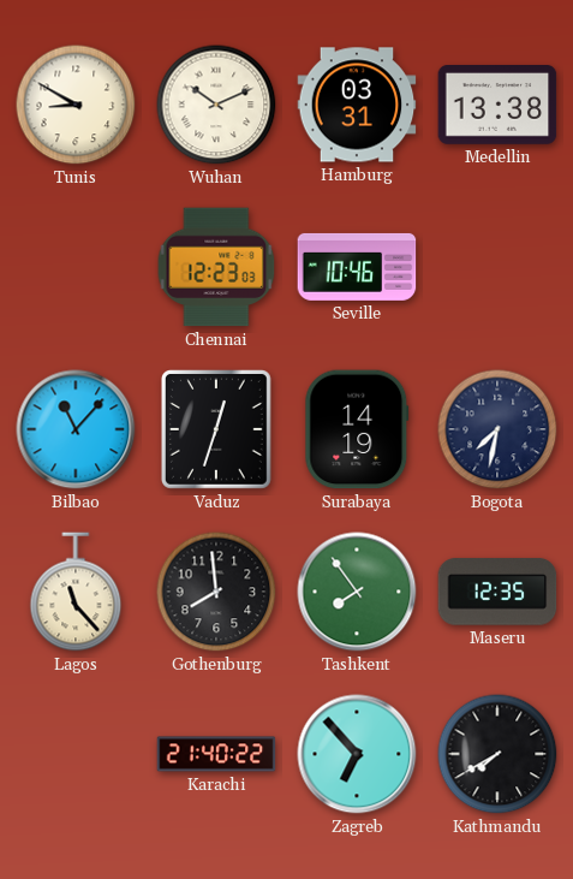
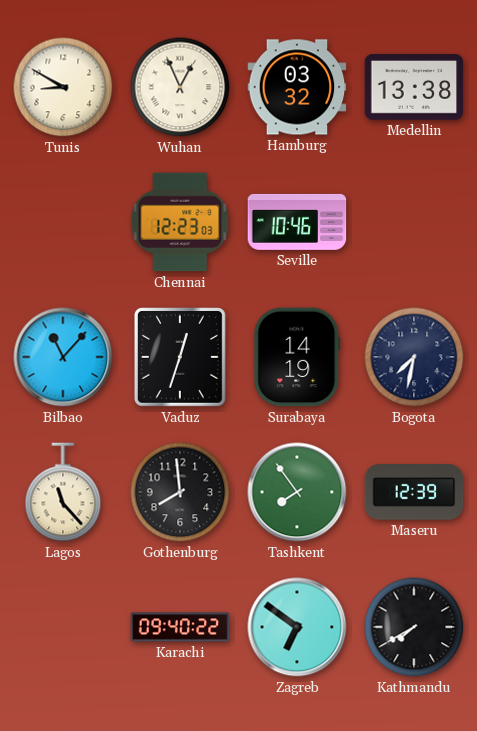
Wuhan: 10:11 -> 12:56
Hamburg: 03:31 -> 03:32
Maseru: 12:35 -> 12:39
Karachi: 21:40 -> 09:40
Zagreb: 6:53 -> 6:51
